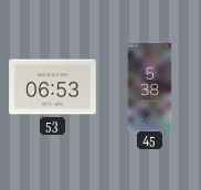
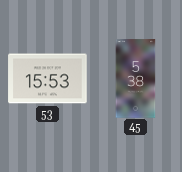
53: 06:53 -> 15:53
